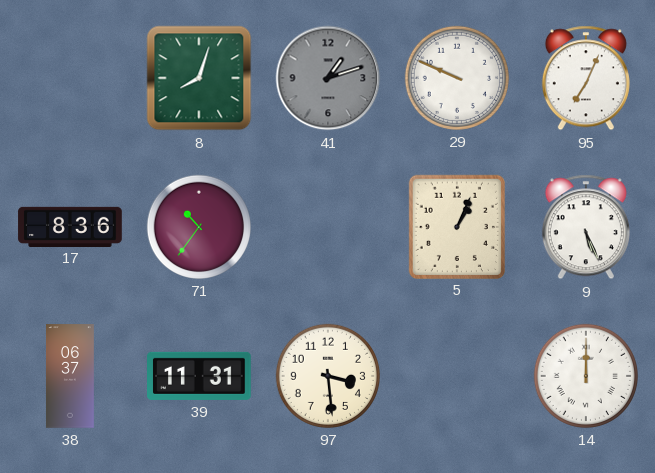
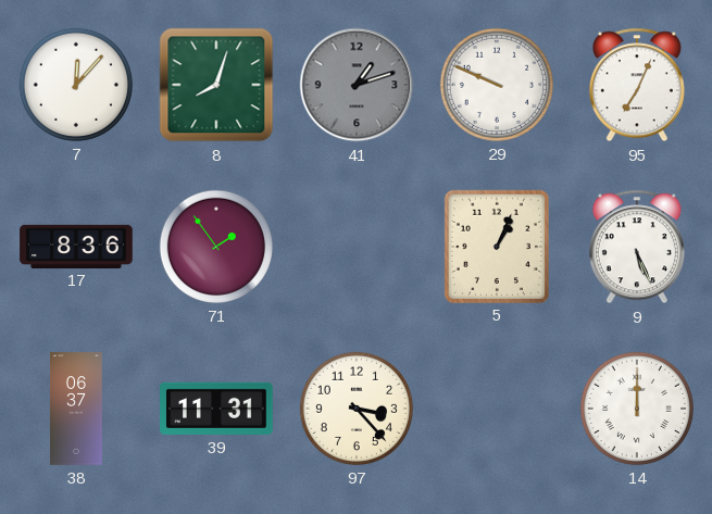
7: none -> 12:07
71: 10:36 -> 1:54
97: 3:29 -> 3:23
